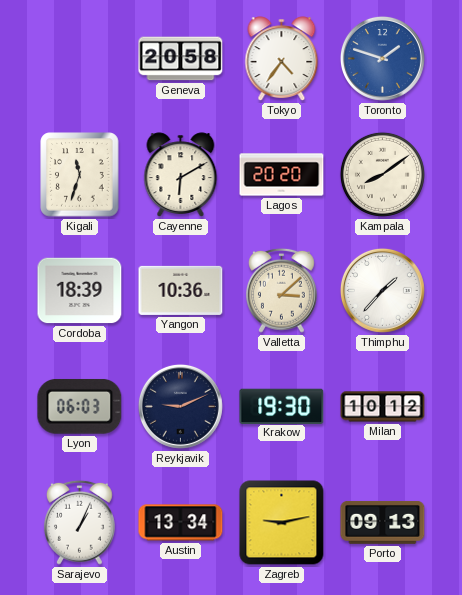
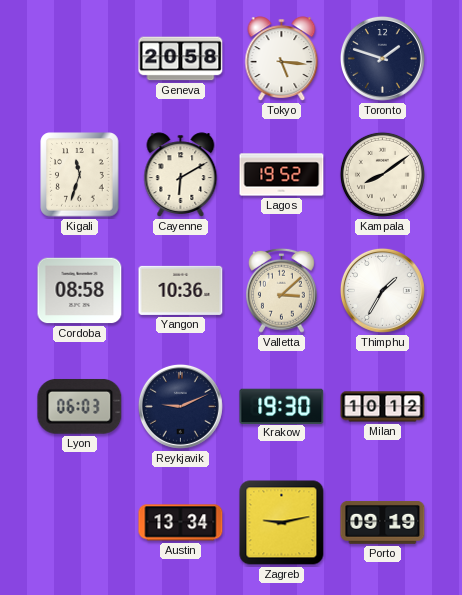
Tokyo: 4:36 -> 5:16
Toronto dial: blue -> navy
Lagos: 20:20 -> 19:52
Cordoba: 18:39 -> 08:58
Thimphu: 1:37 -> 1:35
Sarajevo: 1:04 -> none
Porto: 09:13 -> 09:19
